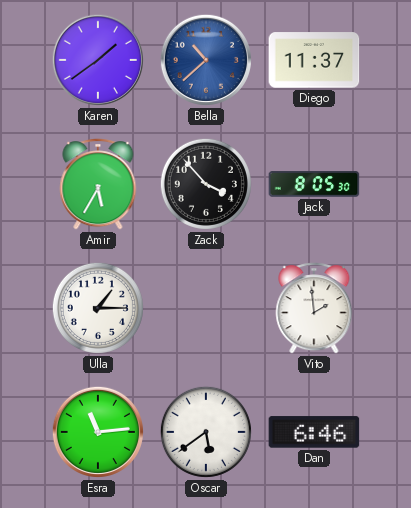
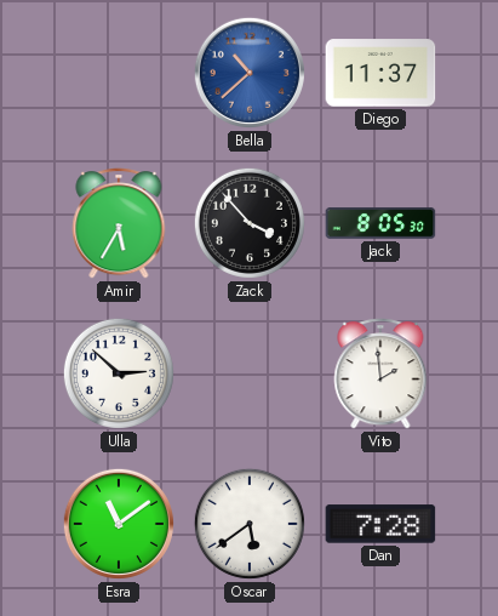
Karen: 1:39 -> none
Ulla: 1:15 -> 2:52
Esra: 11:14 -> 11:09
Dan: 6:46 -> 7:28
